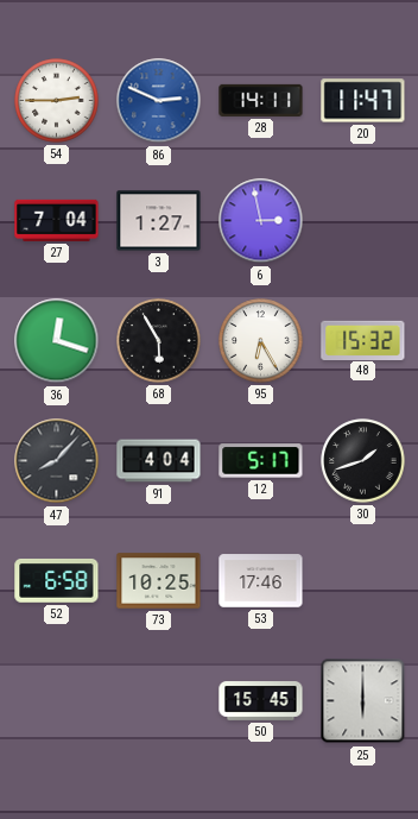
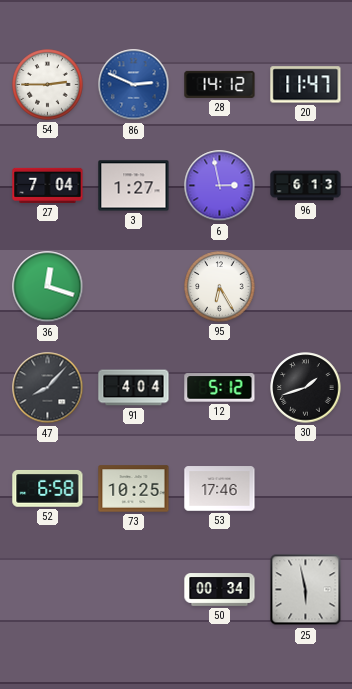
28: 14:11 -> 14:12
96: none -> 6:13
68: 5:55 -> none
48: 15:32 -> none
12: 5:17 -> 5:12
50: 15:45 -> 00:34
25: 6:00 -> 5:58
